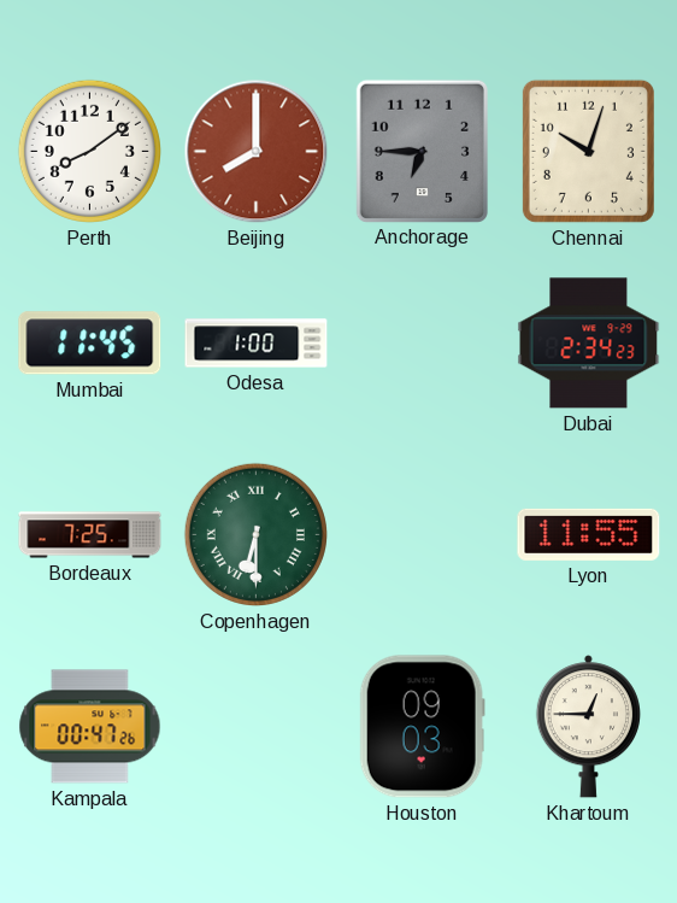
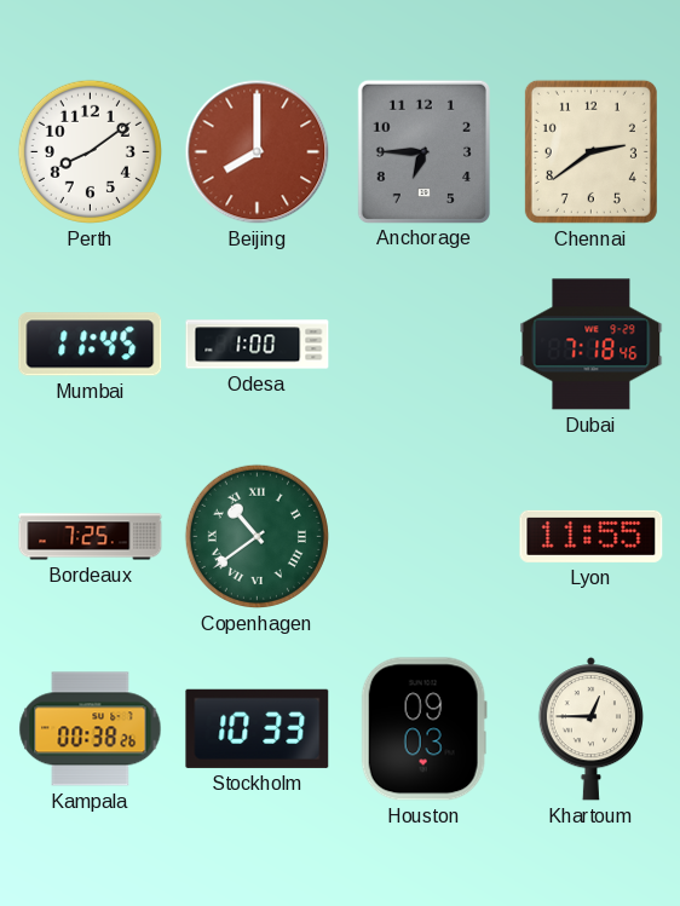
Chennai: 10:03 -> 2:39
Dubai: 2:34 -> 7:18
Copenhagen: 6:30 -> 10:39
Kampala: 00:47 -> 00:38
Stockholm: none -> 10:33
